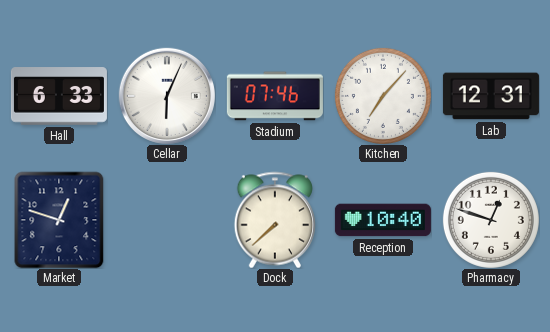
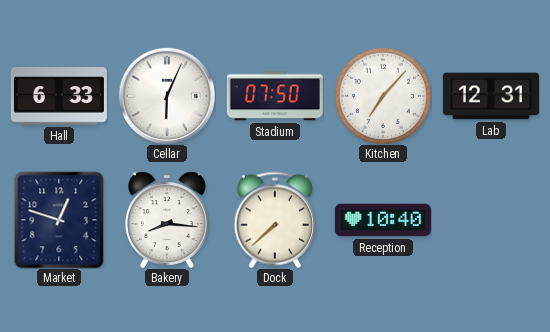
Stadium: 07:46 -> 07:50
Bakery: none -> 8:16
Pharmacy: 12:48 -> none
